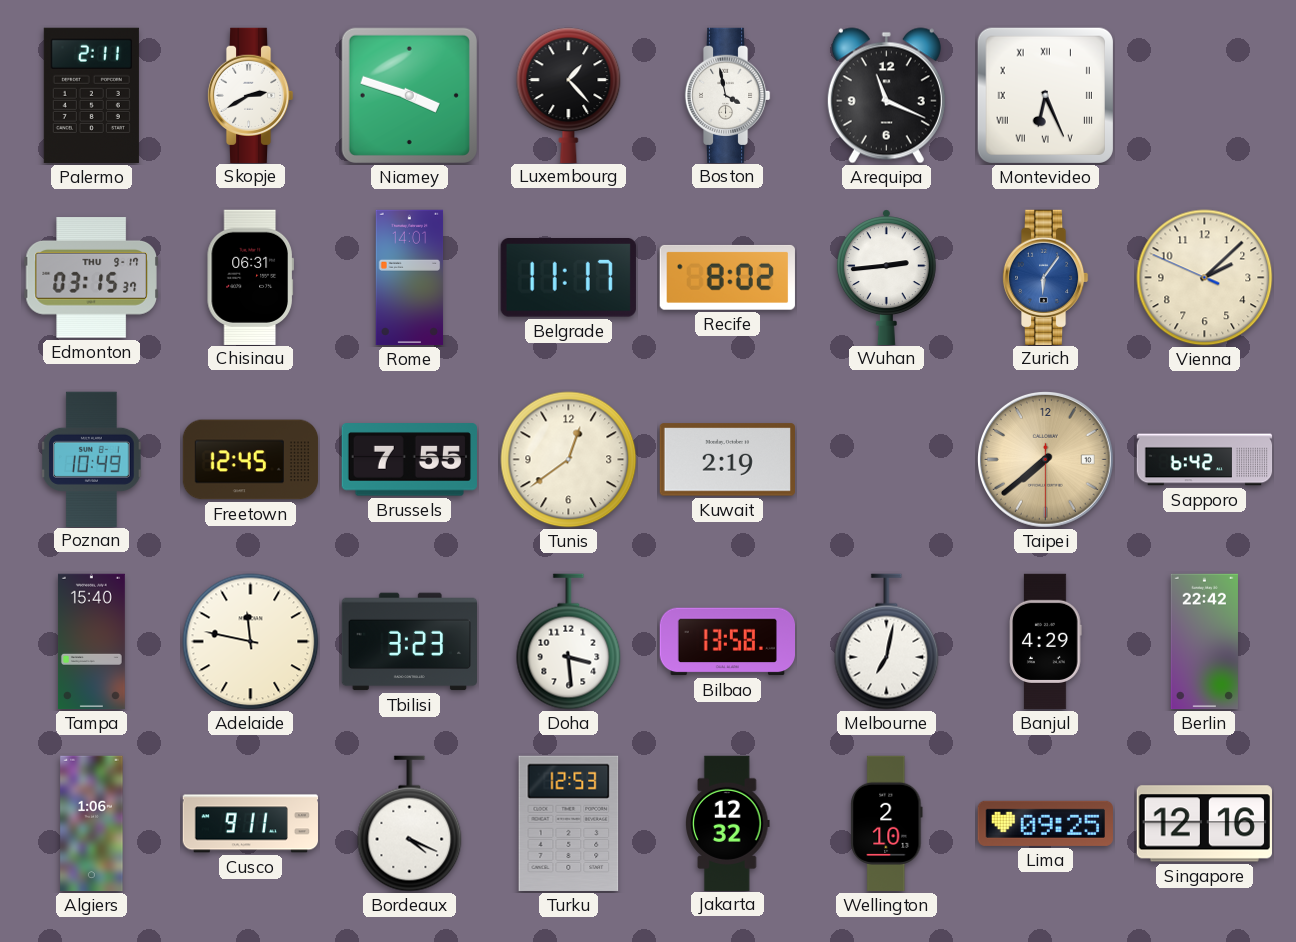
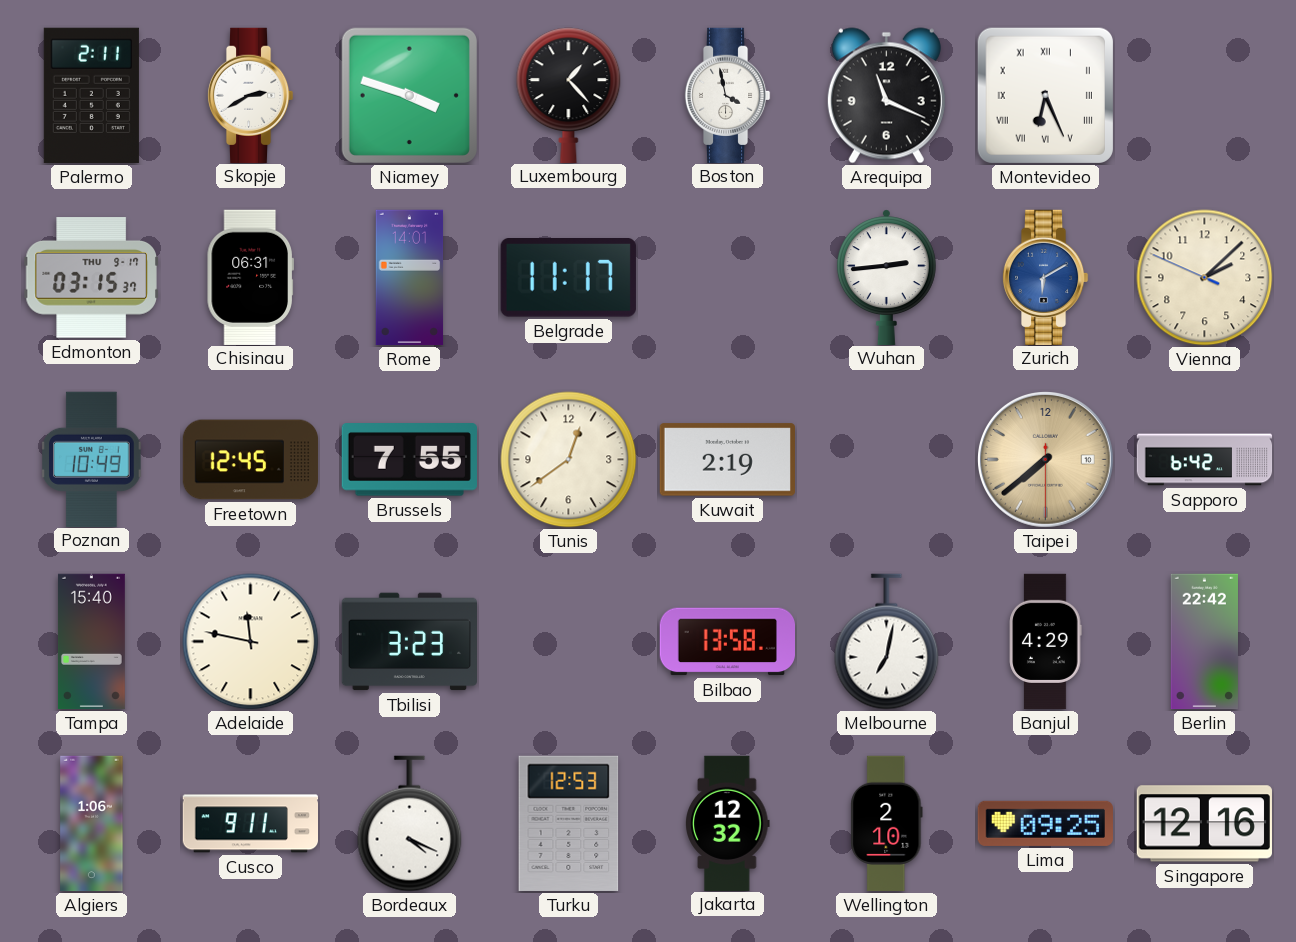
Recife: 8:02 -> none
Zurich: 6:06 -> 6:10
Doha: 3:29 -> none
